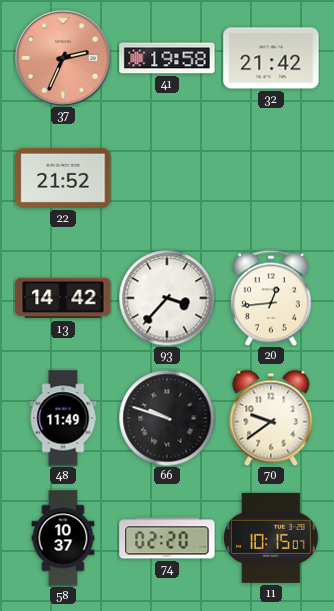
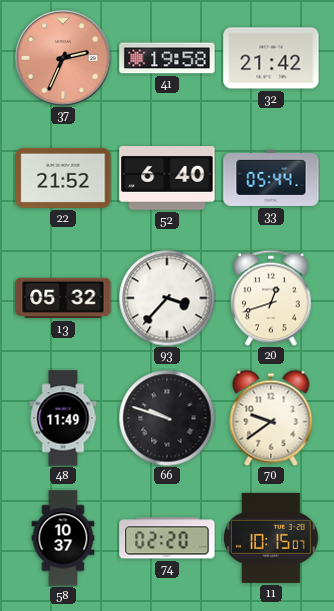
52: none -> 6:40
33: none -> 05:44
13: 14:42 -> 05:32
20: 12:44 -> 12:42
